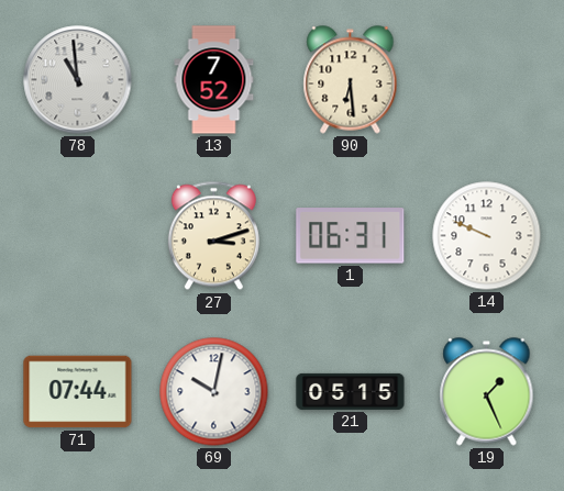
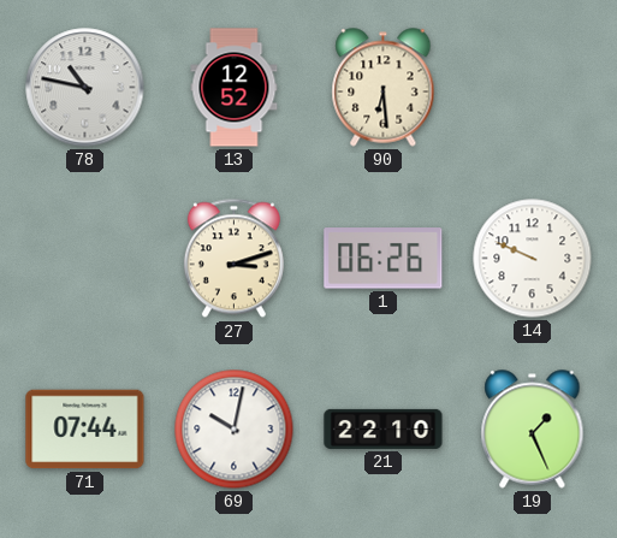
78: 10:59 -> 10:47
13: 7:52 -> 12:52
1: 06:31 -> 06:26
21: 05:15 -> 22:10
